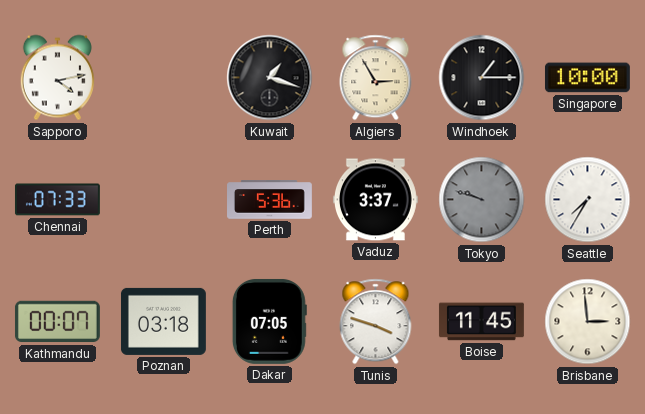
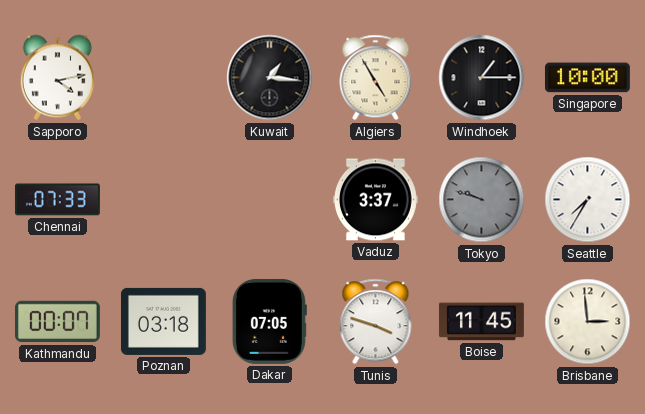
Kuwait: 1:18 -> 1:16
Algiers: 2:55 -> 4:55
Perth: 5:36 -> none
